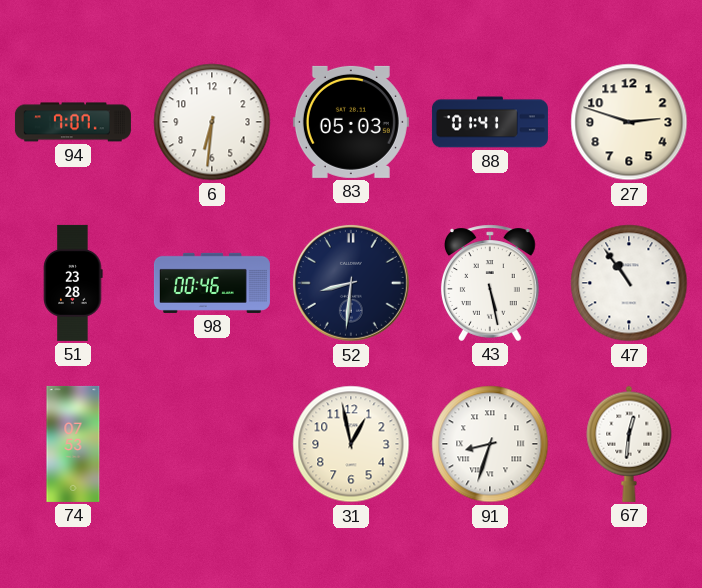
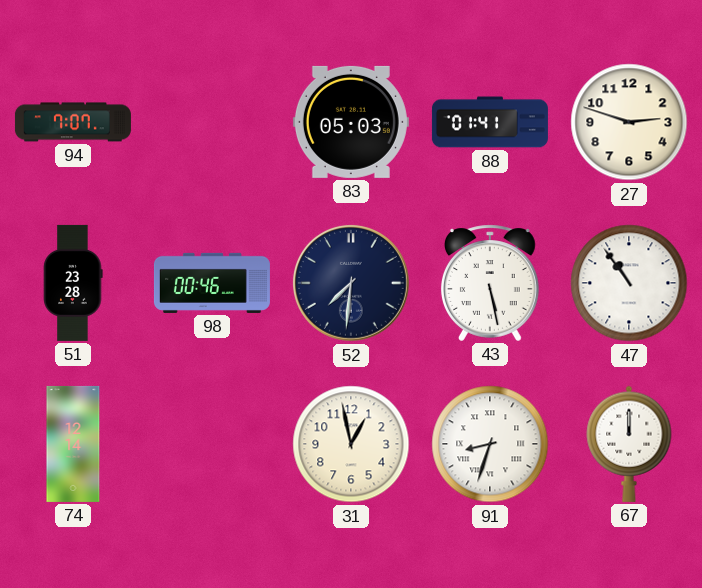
6: 6:31 -> none
52: 8:31 -> 7:31
74: 07:53 -> 12:14
67: 12:31 -> 12:00
